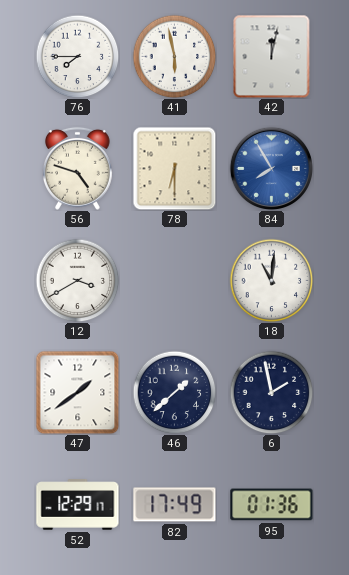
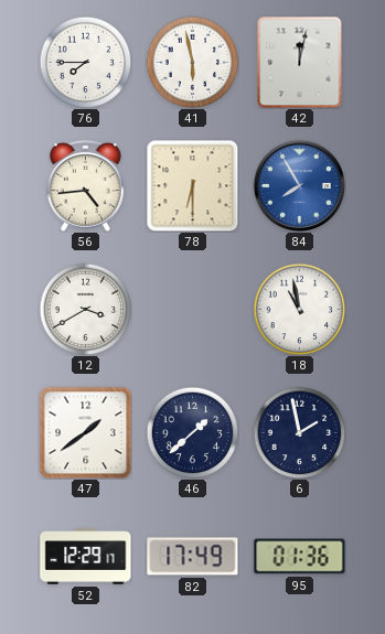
56: 4:48 -> 4:44
18: 11:01 -> 10:58
